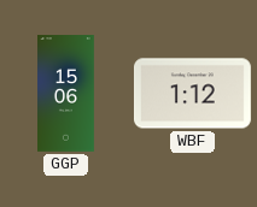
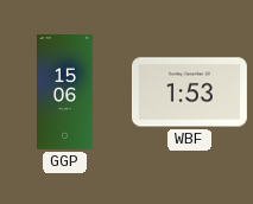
WBF: 1:12 -> 1:53
